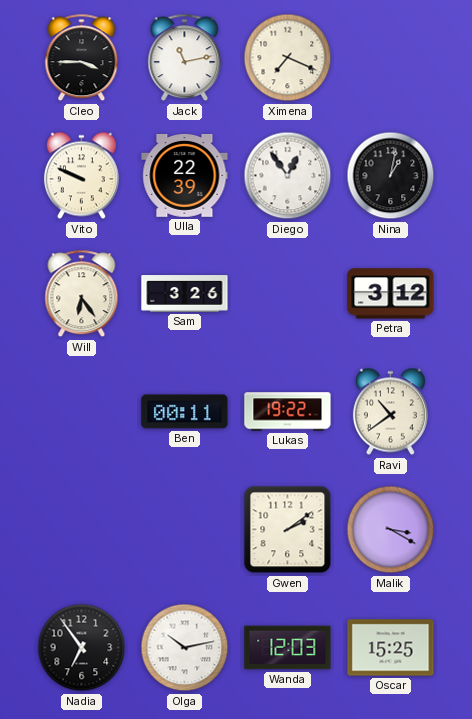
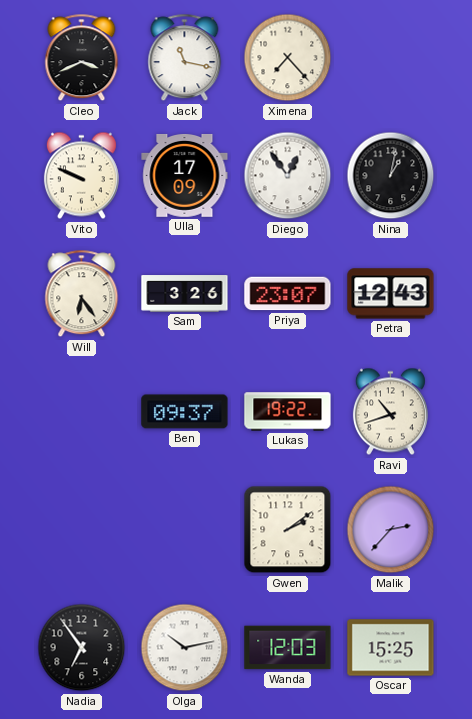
Cleo: 3:45 -> 3:41
Jack: 11:13 -> 11:17
Ximena: 7:19 -> 7:23
Ulla: 22:39 -> 17:09
Priya: none -> 23:07
Petra: 3:12 -> 12:43
Ben: 00:11 -> 09:37
Ravi: 10:39 -> 10:42
Malik: 3:20 -> 2:37
